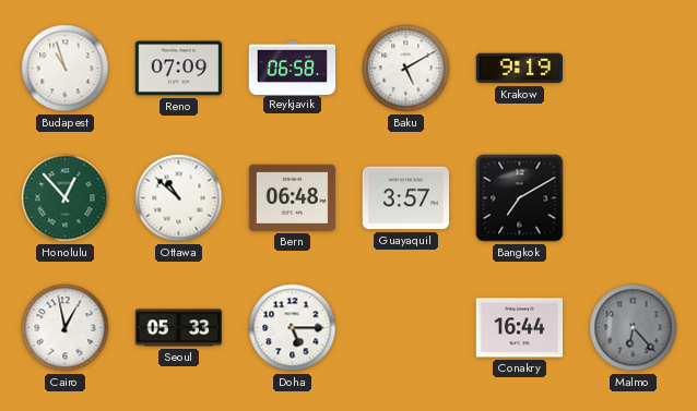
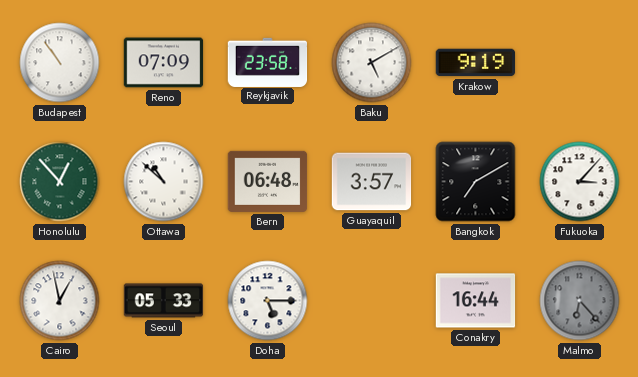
Budapest: 10:57 -> 10:54
Reykjavik: 06:58 -> 23:58
Fukuoka: none -> 3:07
